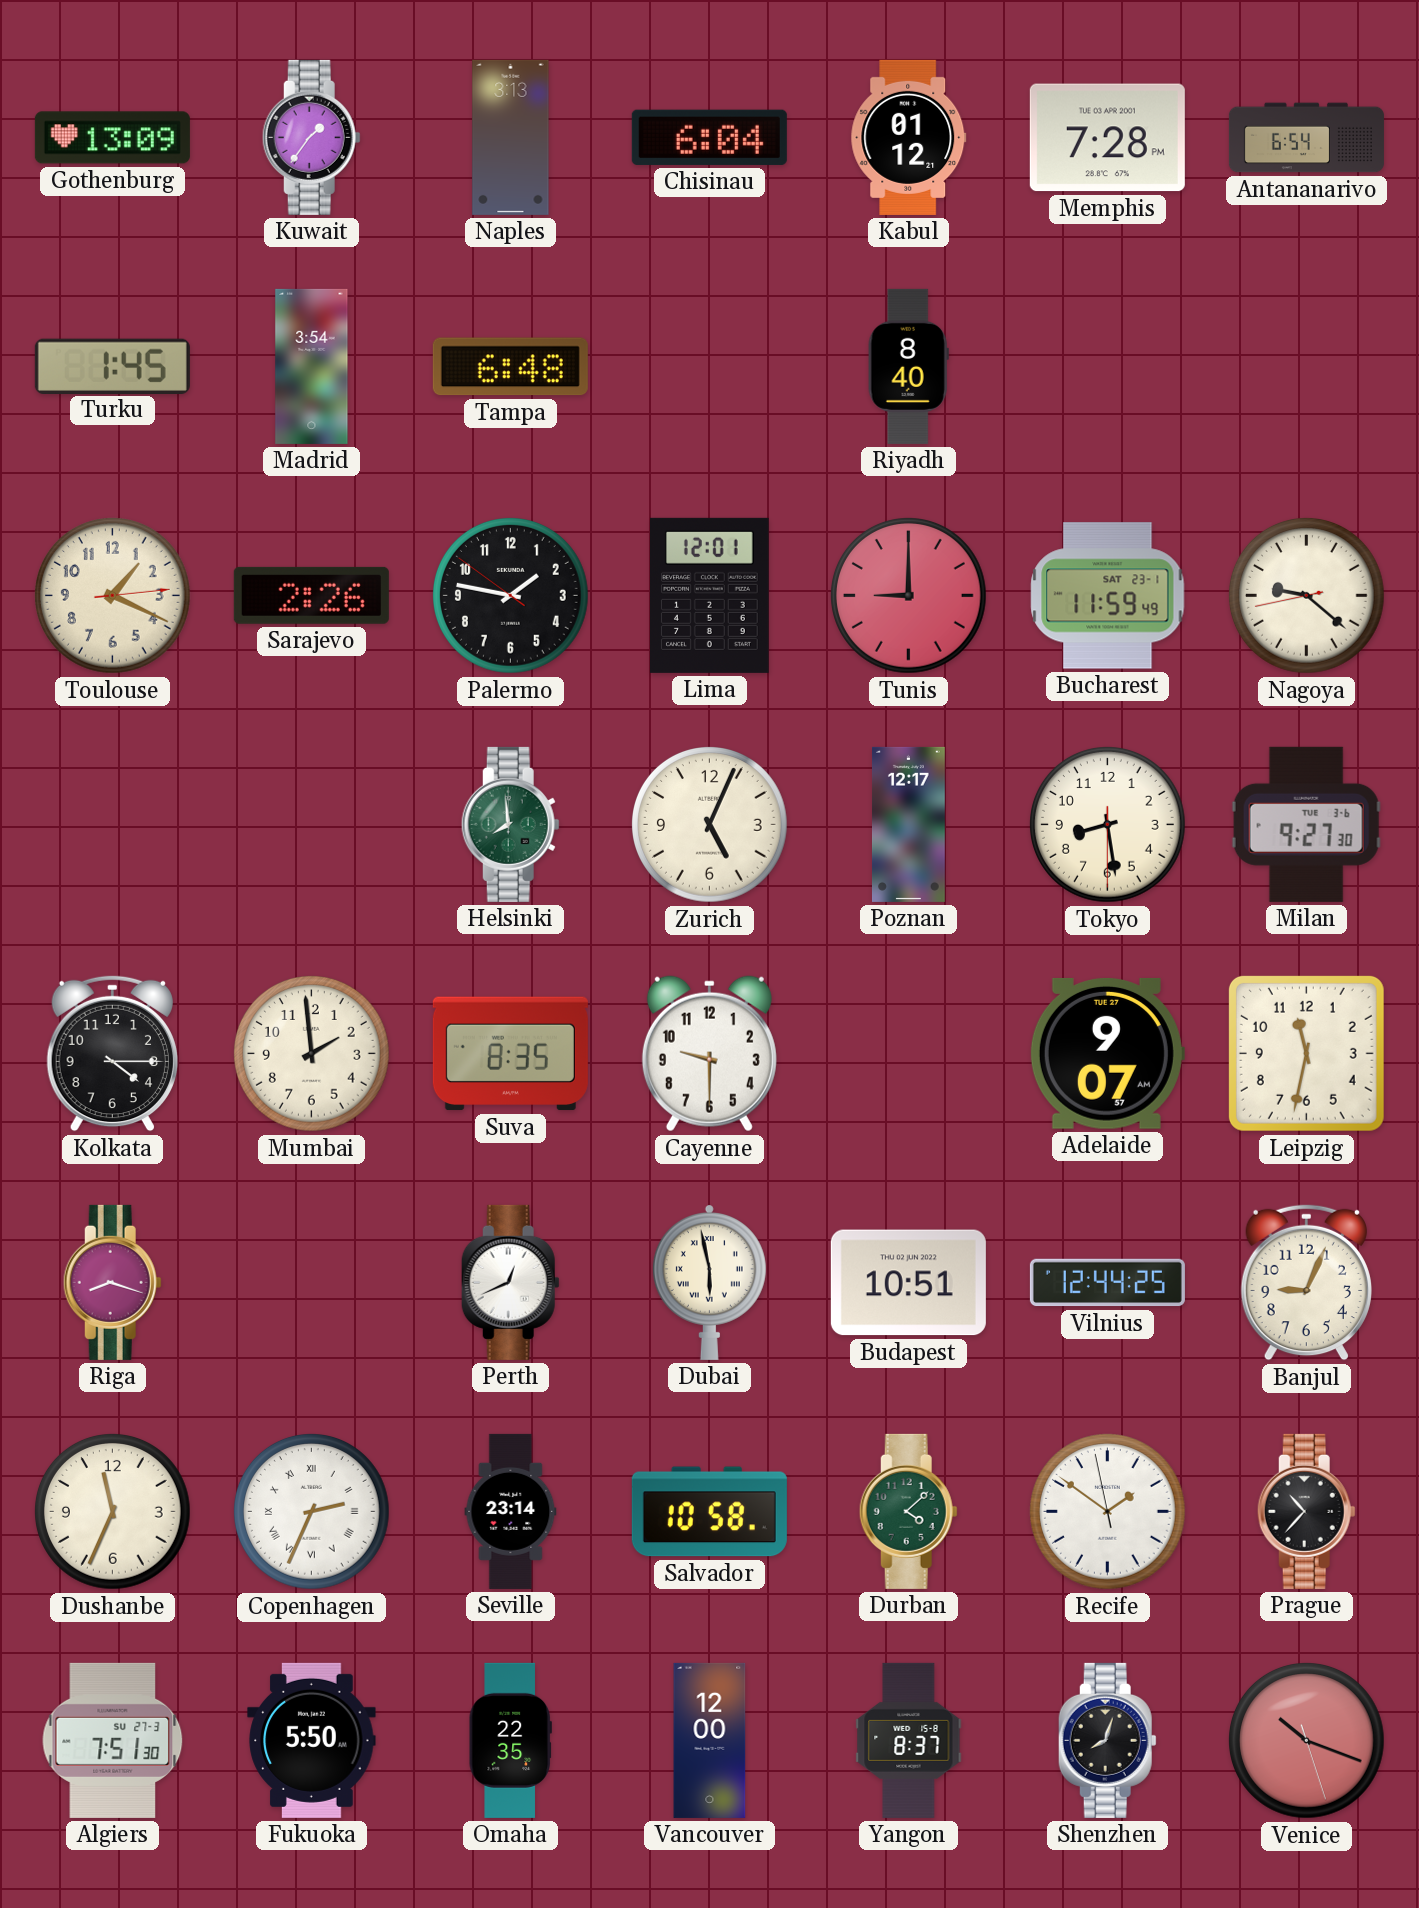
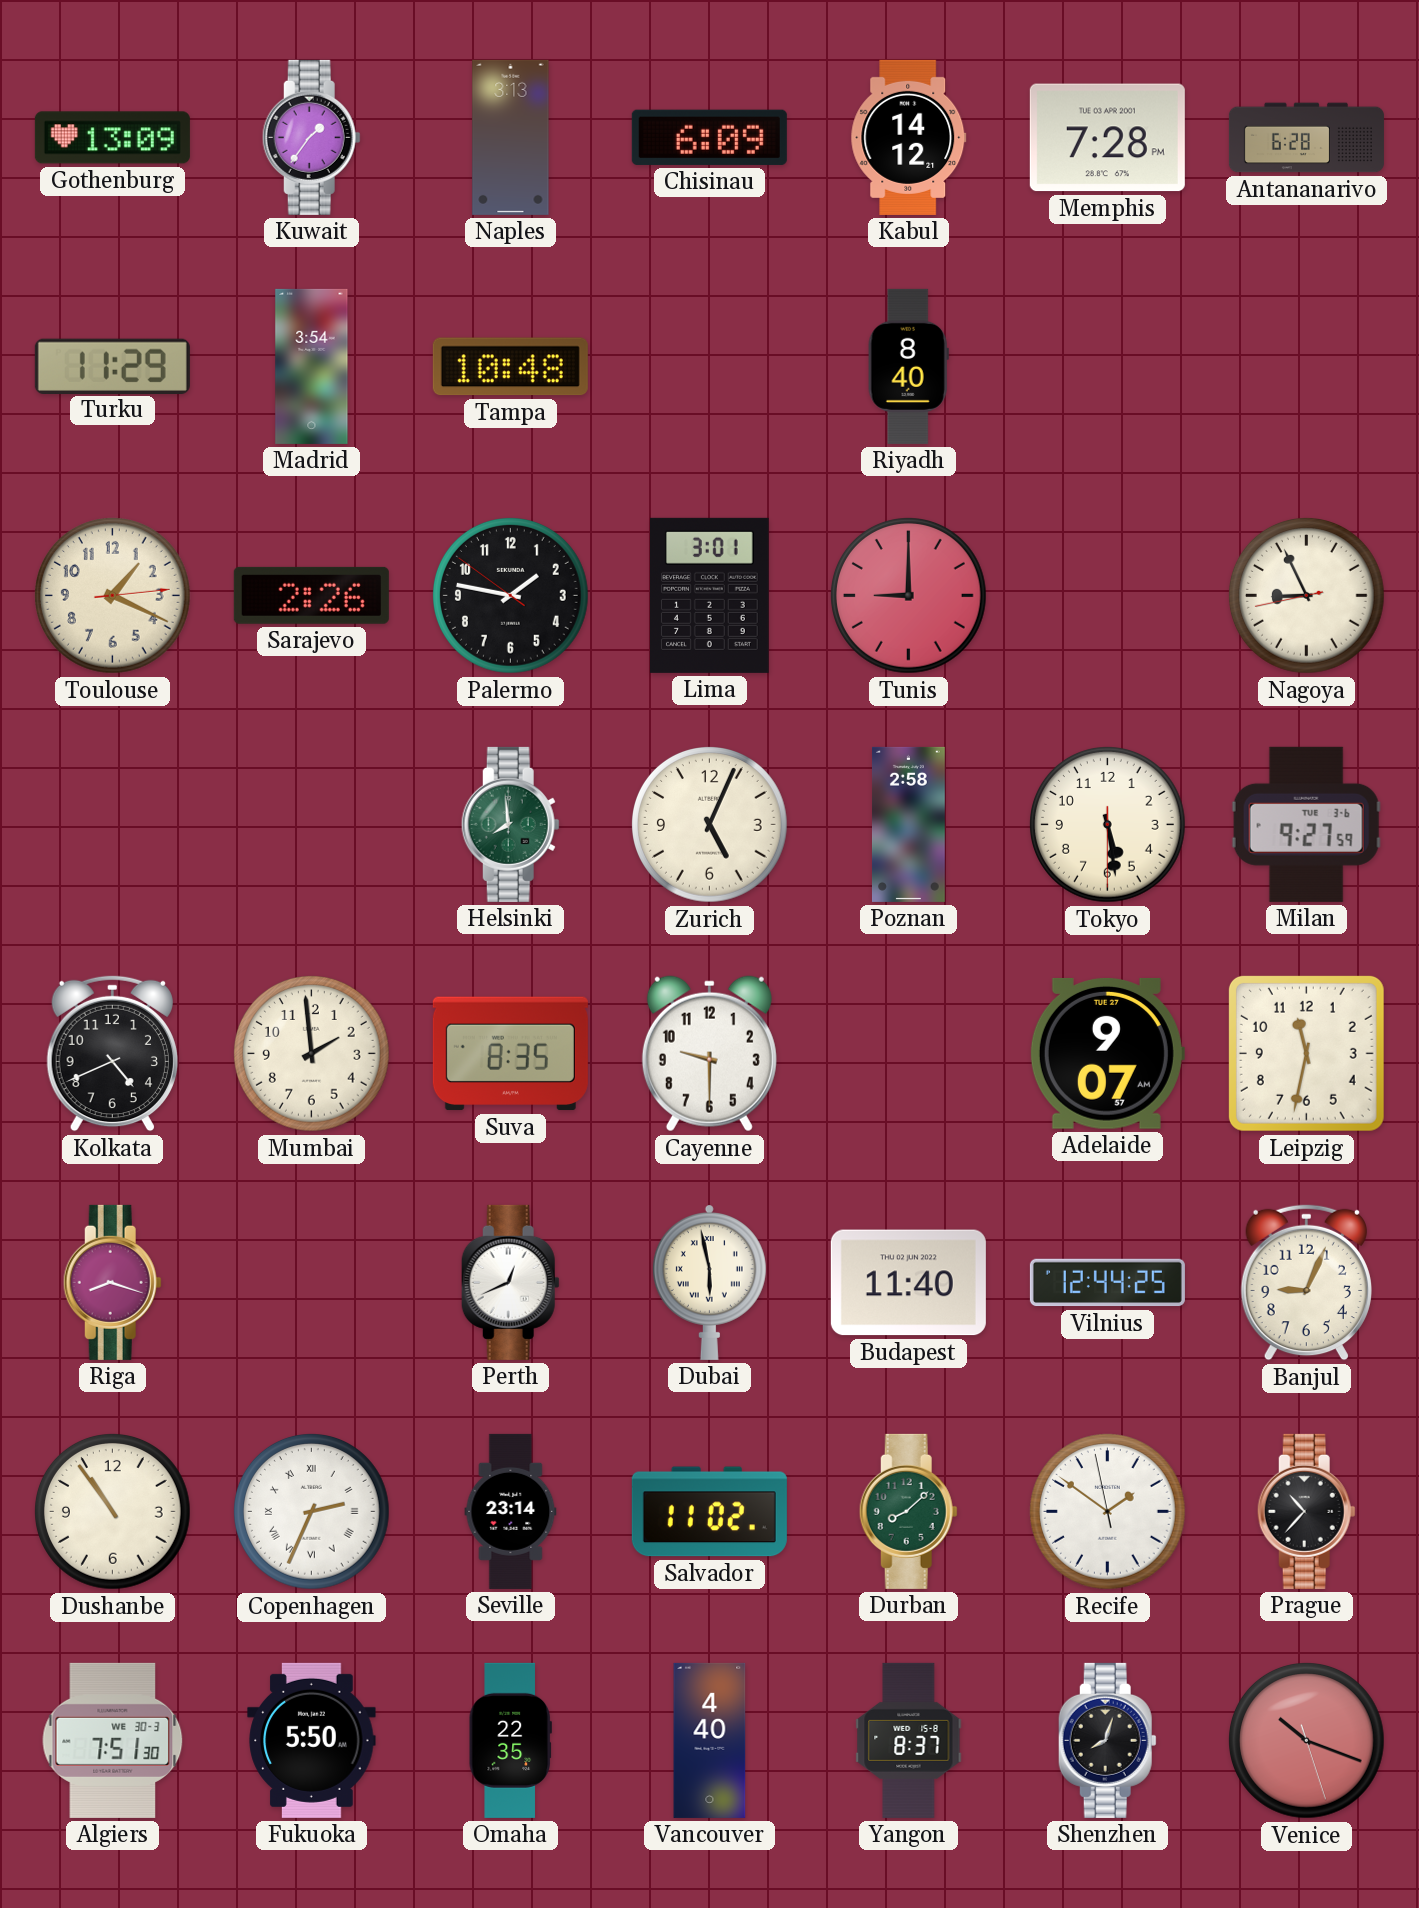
Chisinau: 6:04 -> 6:09
Kabul: 01:12 -> 14:12
Antananarivo: 6:54 -> 6:28
Turku: 1:45 -> 11:29
Tampa: 6:48 -> 10:48
Lima: 12:01 -> 3:01
Bucharest: 11:59 -> none
Nagoya: 9:21 -> 8:55
Poznan: 12:17 -> 2:58
Tokyo: 8:28 -> 5:28
Milan: 9:27:30 -> 9:27:59
Kolkata: 4:15 -> 4:41
Budapest: 10:51 -> 11:40
Dushanbe: 11:34 -> 10:54
Salvador: 10:58 -> 11:02
Durban: 4:08 -> 8:08
Algiers date: SU 27-3 -> WE 30-3
Vancouver: 12:00 -> 4:40
